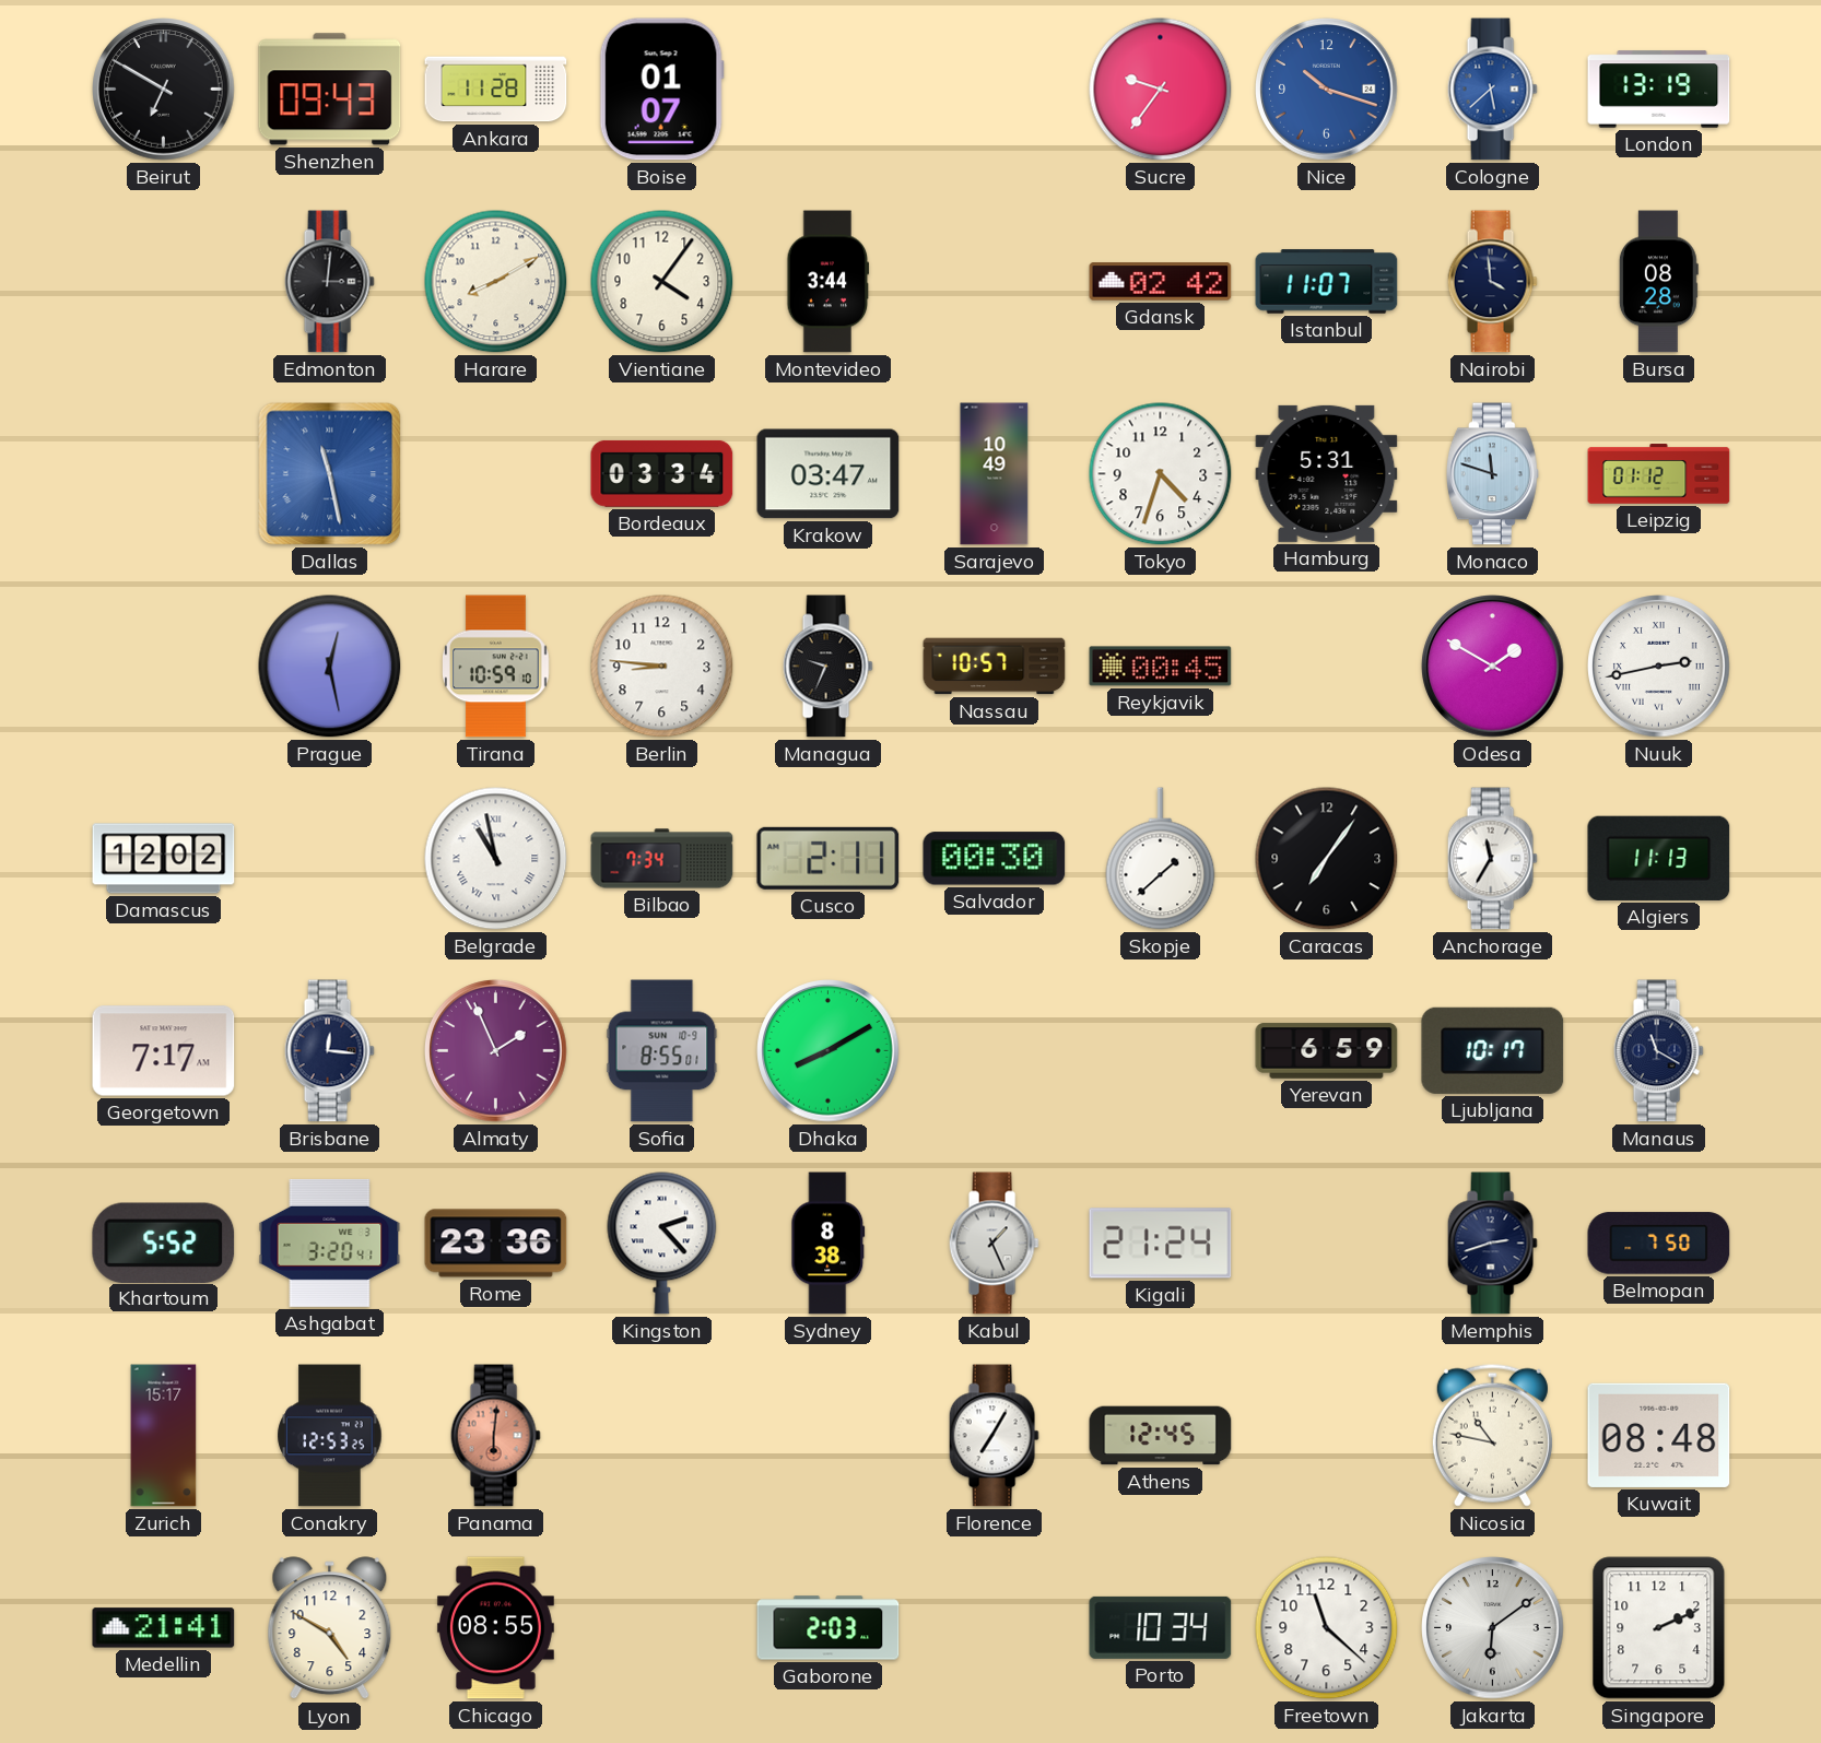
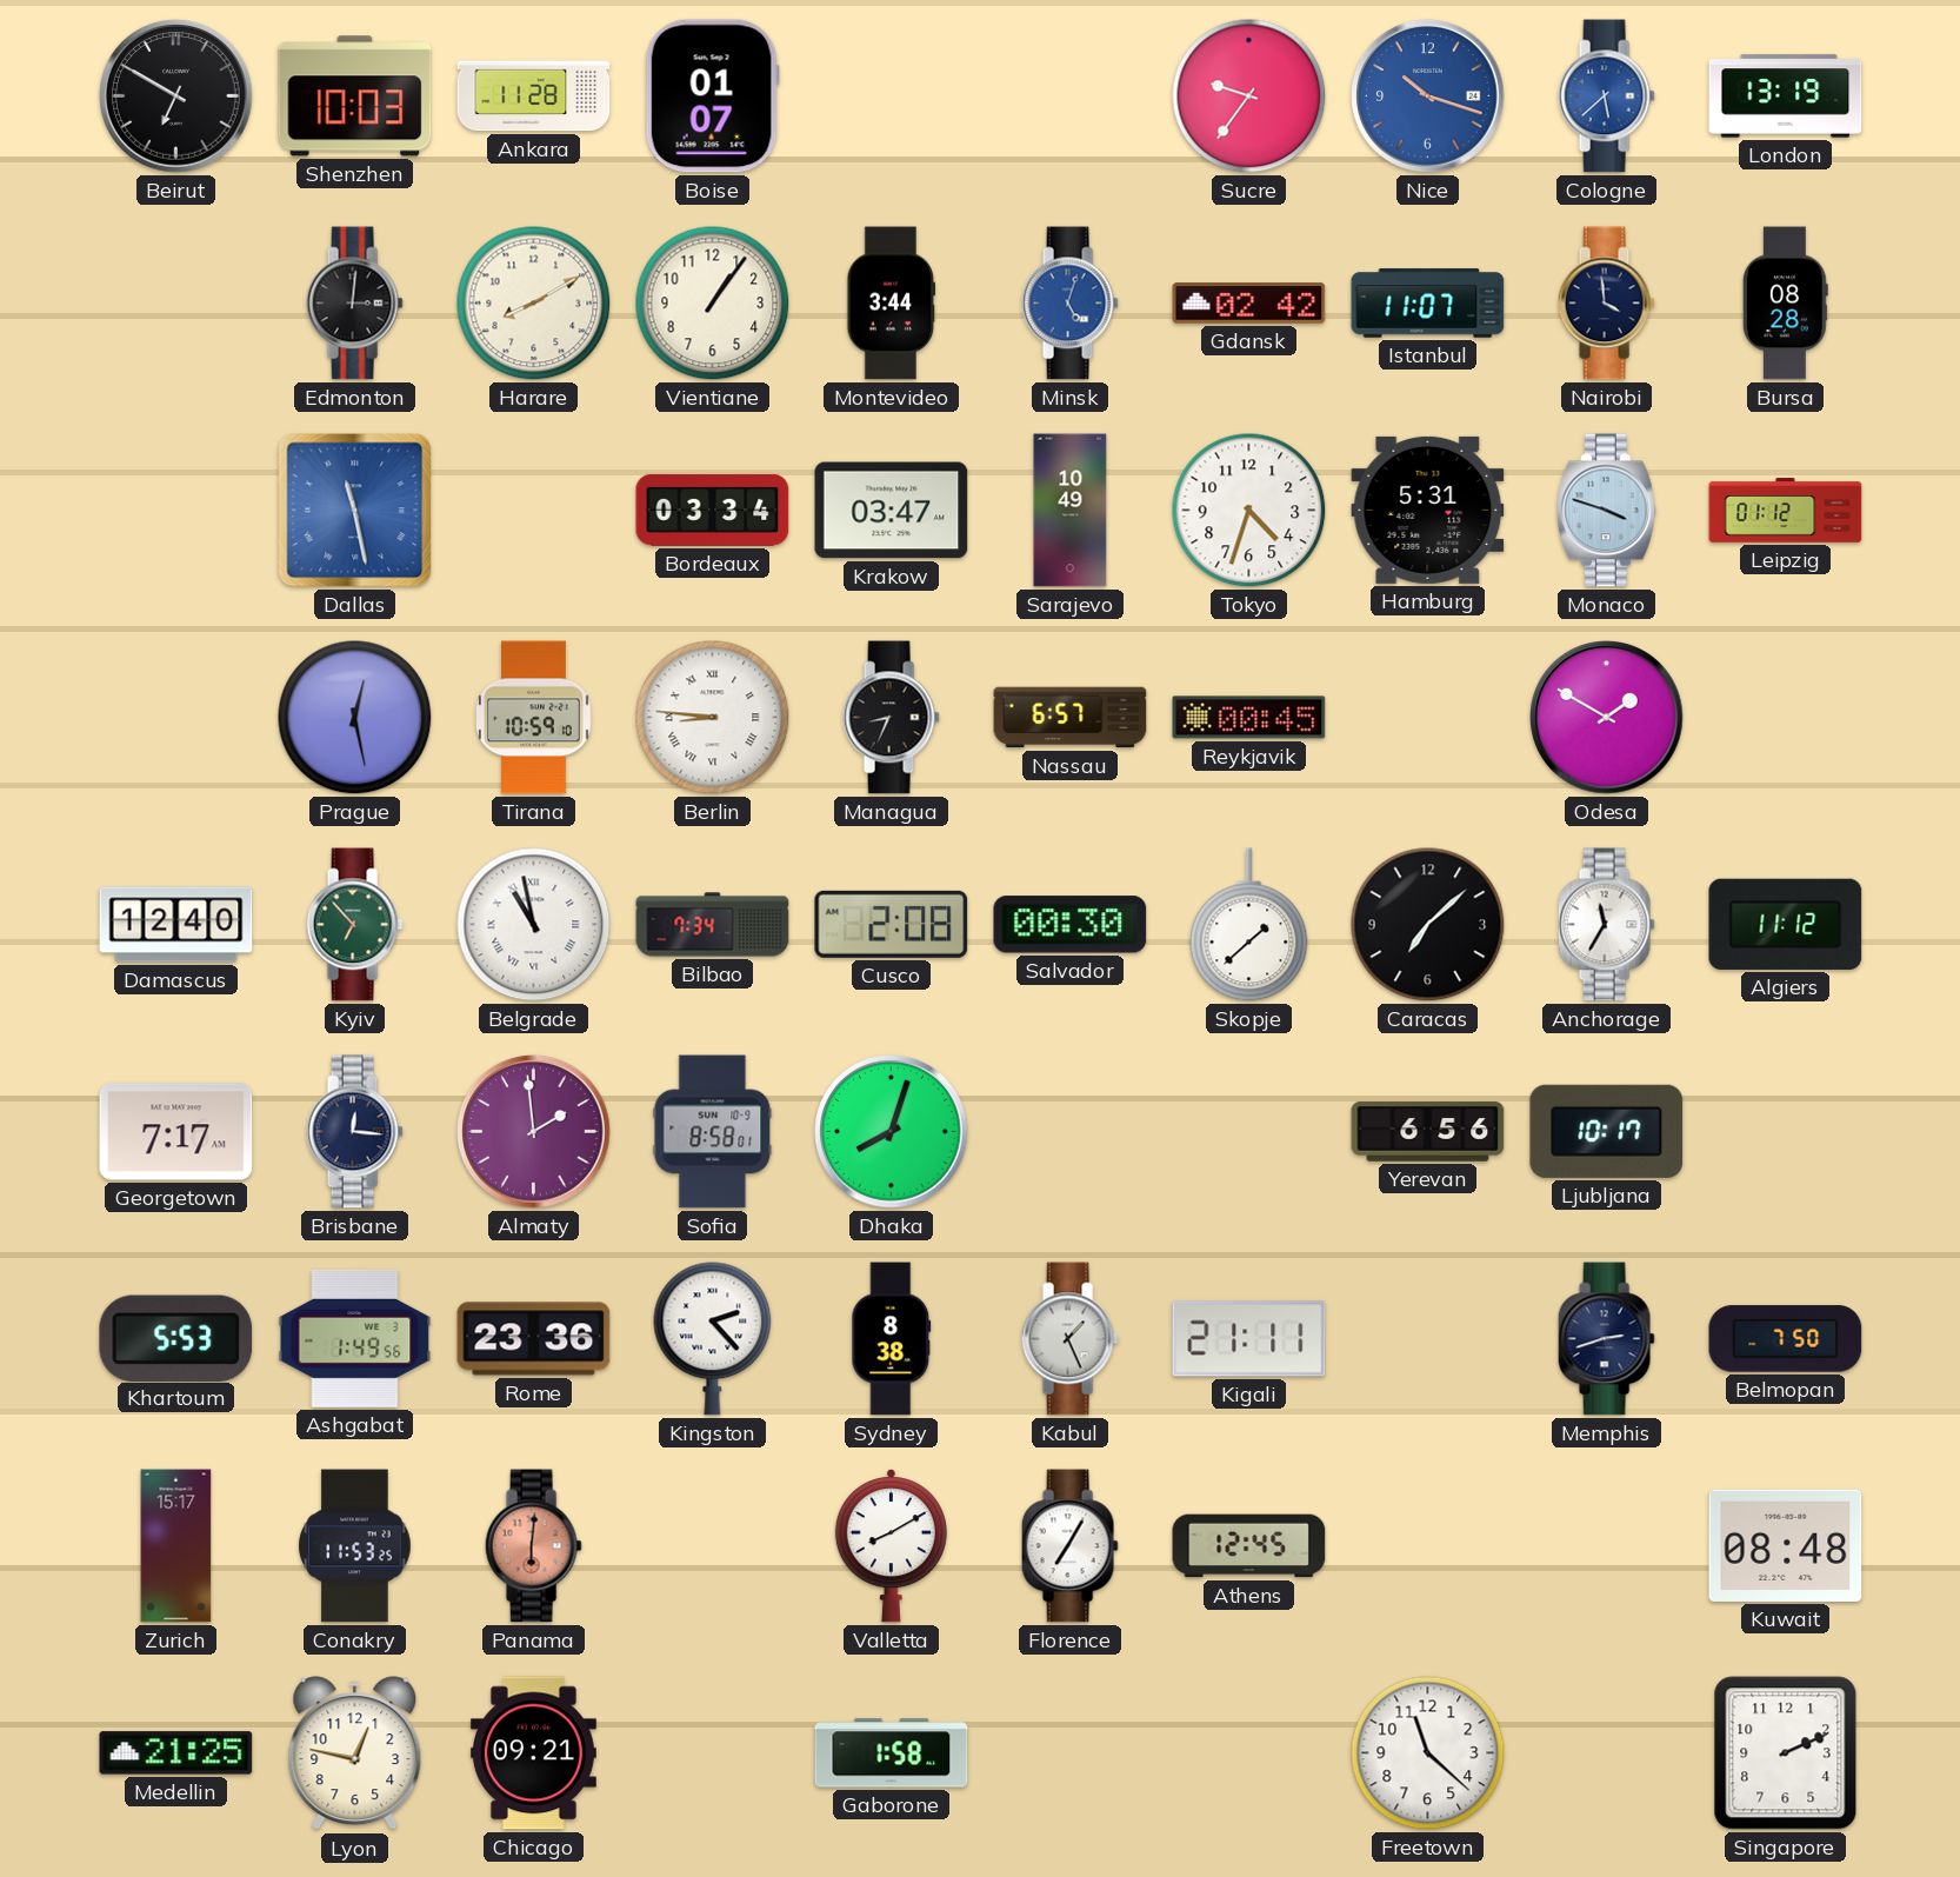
Shenzhen: 09:43 -> 10:03
Vientiane: 4:06 -> 1:06
Minsk: none -> 5:03
Monaco: 11:48 -> 3:48
Berlin numerals: Arabic -> Roman
Managua: 9:34 -> 8:34
Nassau: 10:57 -> 6:57
Nuuk: 2:43 -> none
Damascus: 12:02 -> 12:40
Kyiv: none -> 6:53
Cusco: 2:11 -> 2:08
Caracas: 7:06 -> 7:08
Algiers: 11:13 -> 11:12
Almaty: 1:56 -> 1:59
Sofia: 8:55 -> 8:58
Dhaka: 8:10 -> 8:03
Yerevan: 6:59 -> 6:56
Manaus: 11:20 -> none
Khartoum: 5:52 -> 5:53
Ashgabat: 3:20 -> 1:49
Kigali: 21:24 -> 21:11
Conakry: 12:53 -> 11:53
Valletta: none -> 8:10
Nicosia: 10:47 -> none
Medellin: 21:41 -> 21:25
Lyon: 4:50 -> 12:47
Chicago: 08:55 -> 09:21
Gaborone: 2:03 -> 1:58
Porto: 10:34 -> none
Jakarta: 6:09 -> none
